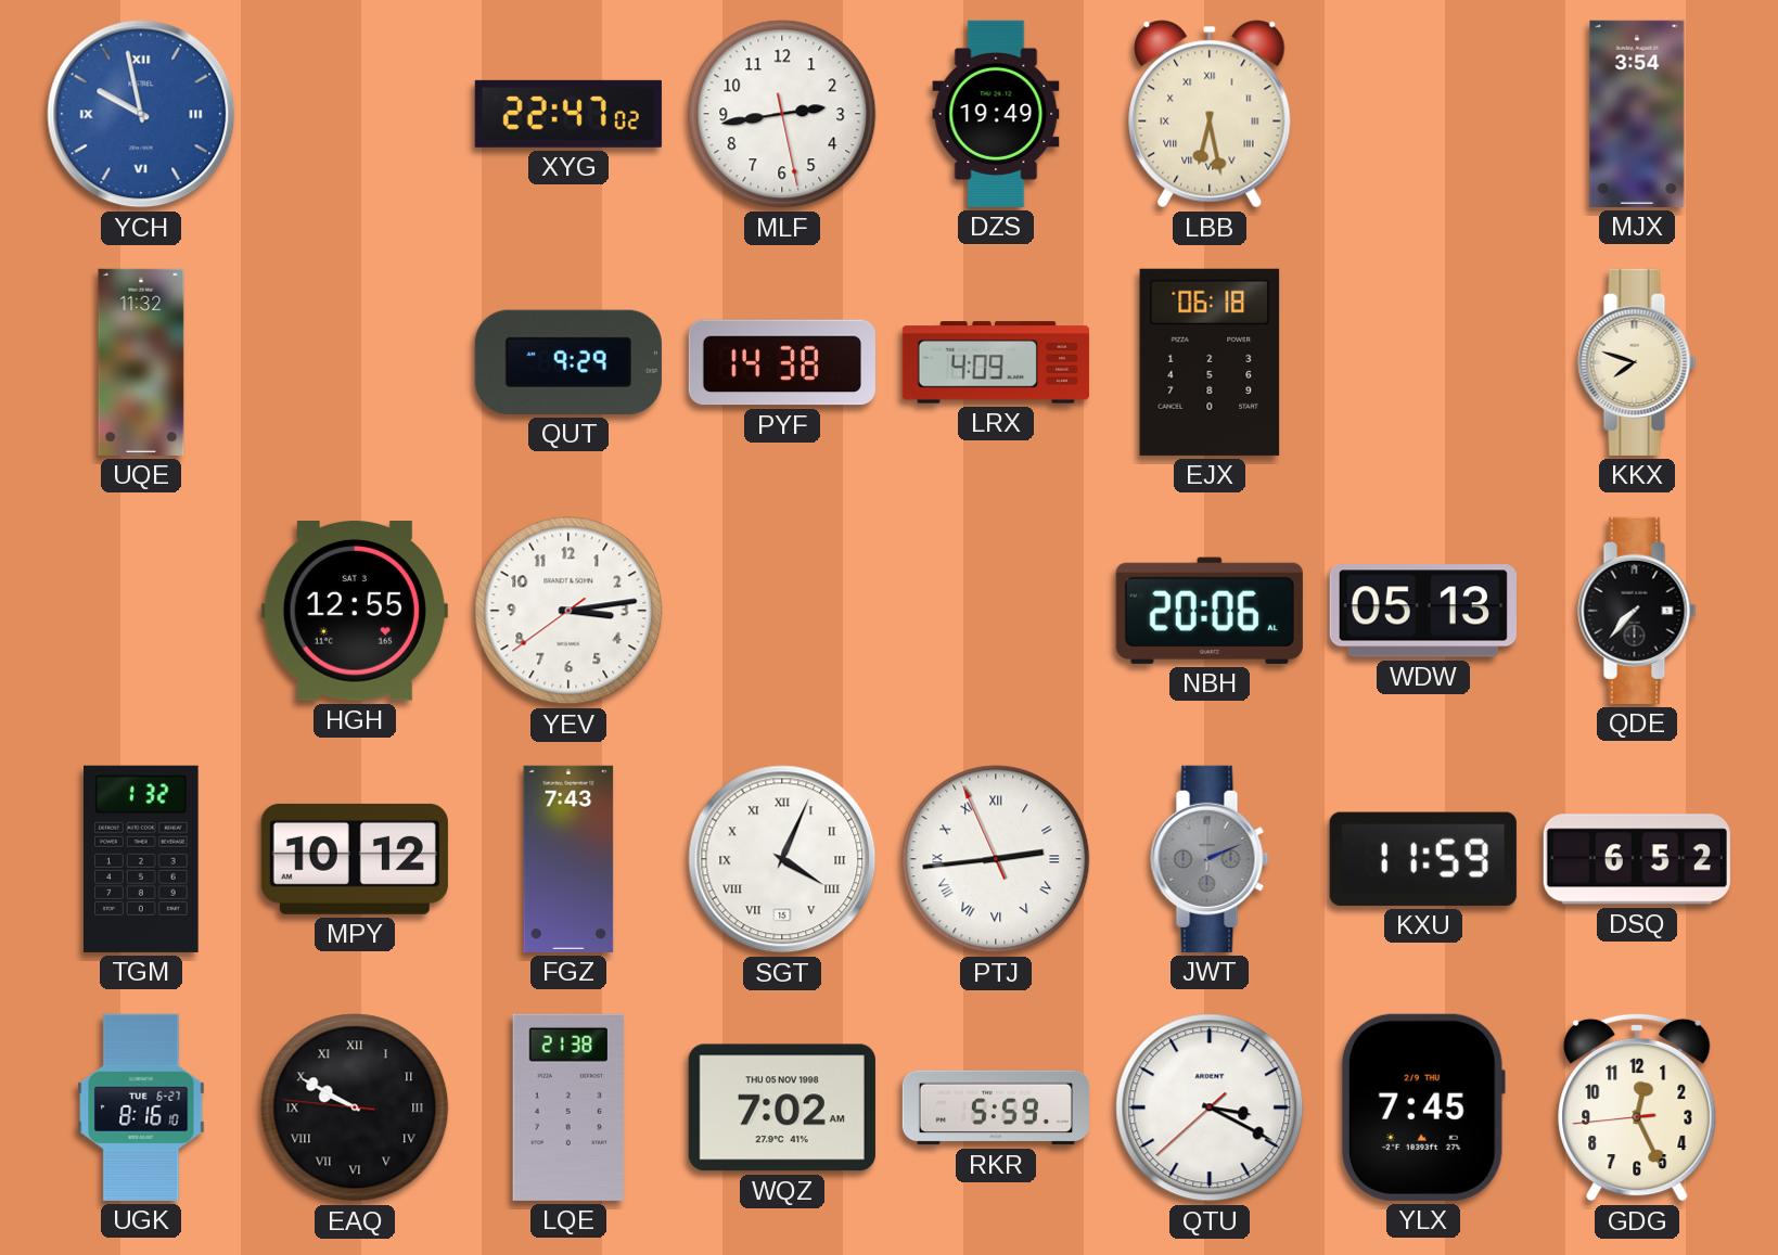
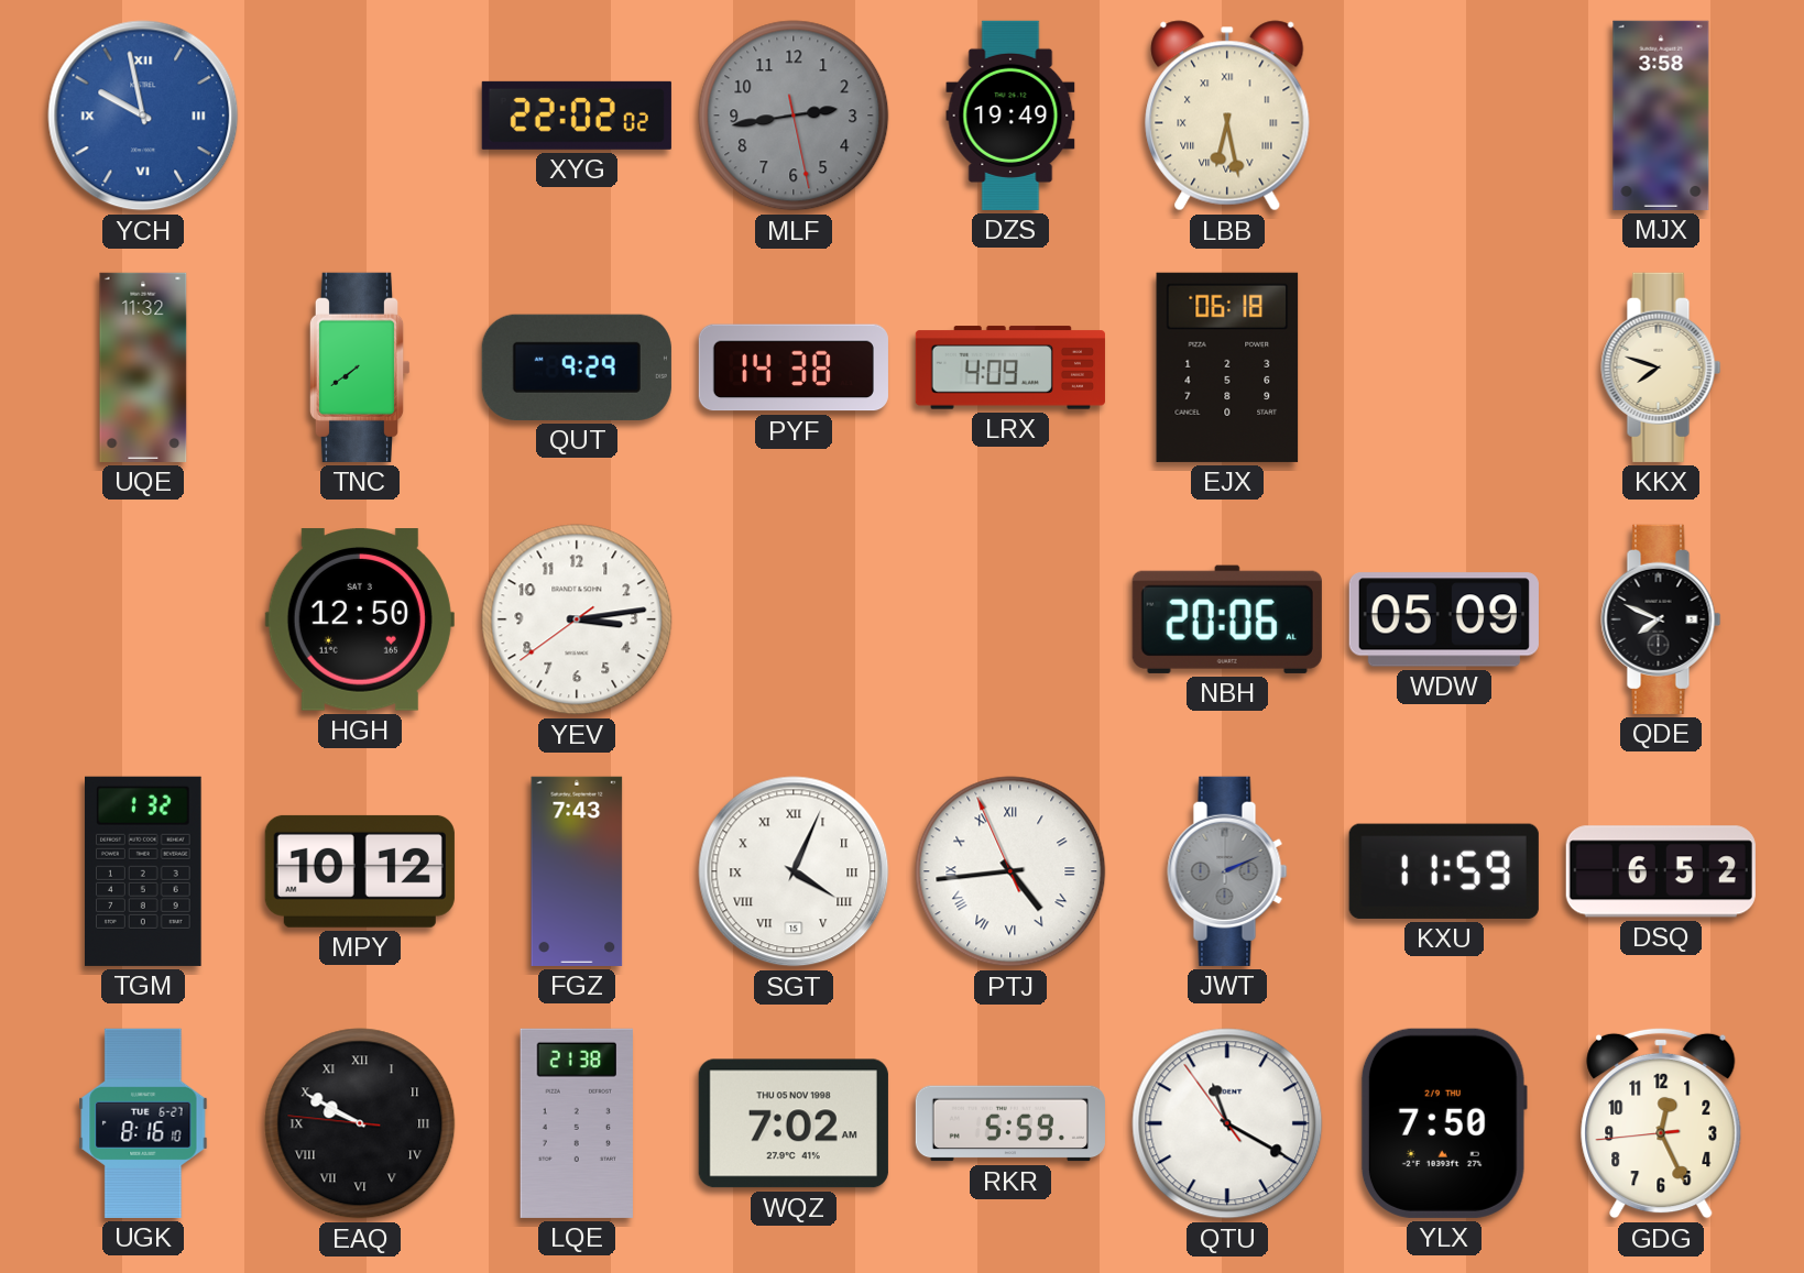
XYG: 22:47 -> 22:02
MLF dial: white -> grey
MJX: 3:54 -> 3:58
TNC: none -> 7:39
HGH: 12:55 -> 12:50
WDW: 05:13 -> 05:09
QDE: 7:37 -> 7:49
PTJ: 2:43 -> 4:43
QTU: 3:19 -> 11:19
YLX: 7:45 -> 7:50
